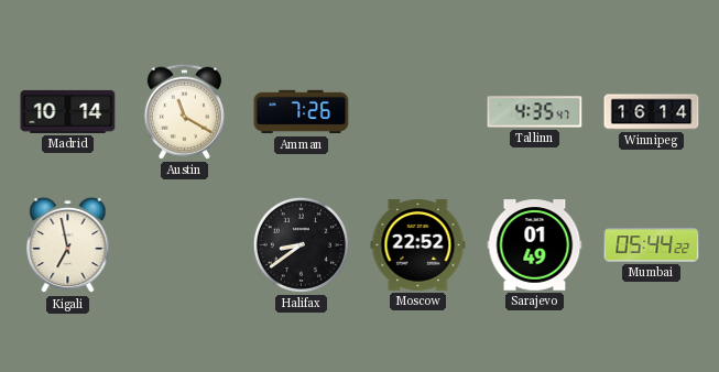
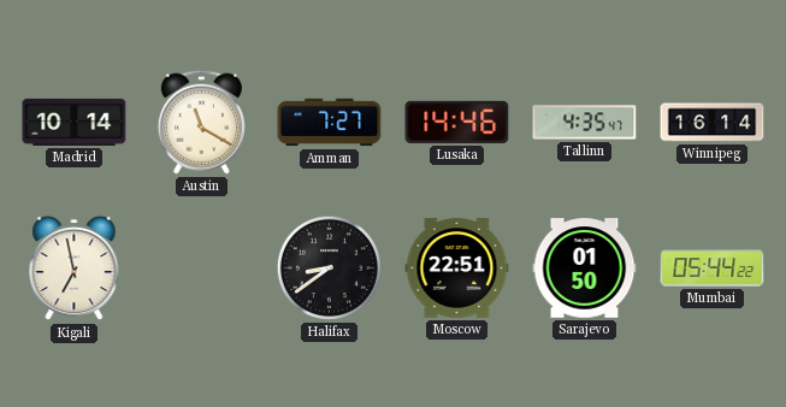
Amman: 7:26 -> 7:27
Lusaka: none -> 14:46
Moscow: 22:52 -> 22:51
Sarajevo: 01:49 -> 01:50
